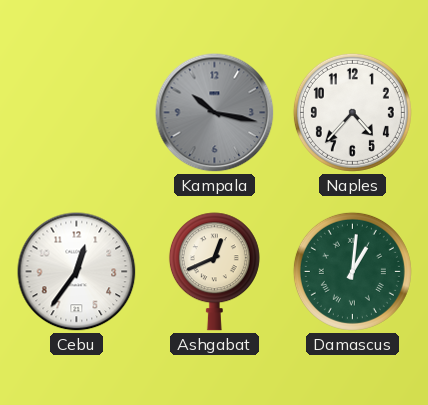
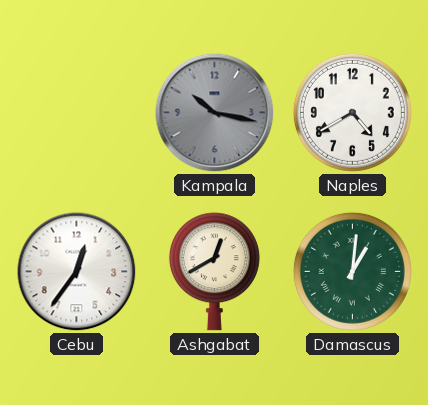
Naples: 4:37 -> 4:40
Ashgabat: 12:41 -> 12:40
